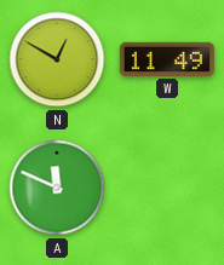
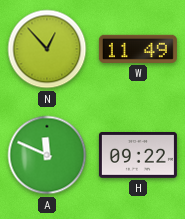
N: 12:50 -> 12:53
H: none -> 09:22
